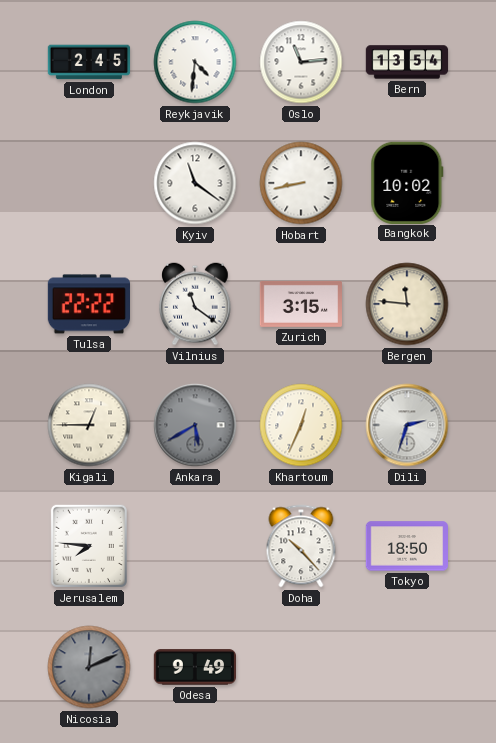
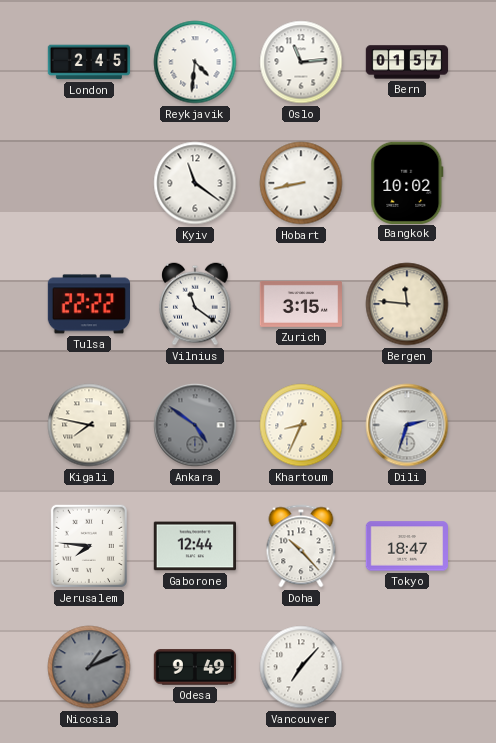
Bern: 13:54 -> 01:57
Kigali: 12:45 -> 7:47
Ankara: 5:40 -> 4:51
Khartoum: 12:34 -> 8:34
Gaborone: none -> 12:44
Tokyo: 18:50 -> 18:47
Nicosia: 12:11 -> 1:11
Vancouver: none -> 7:07
